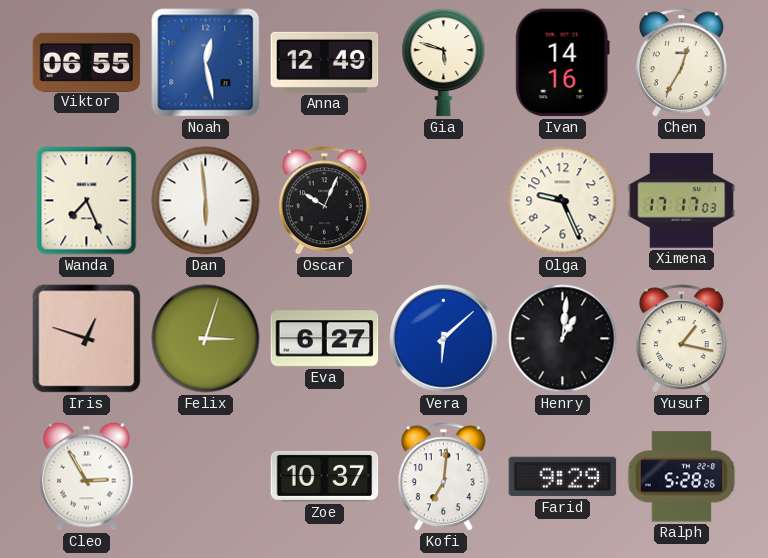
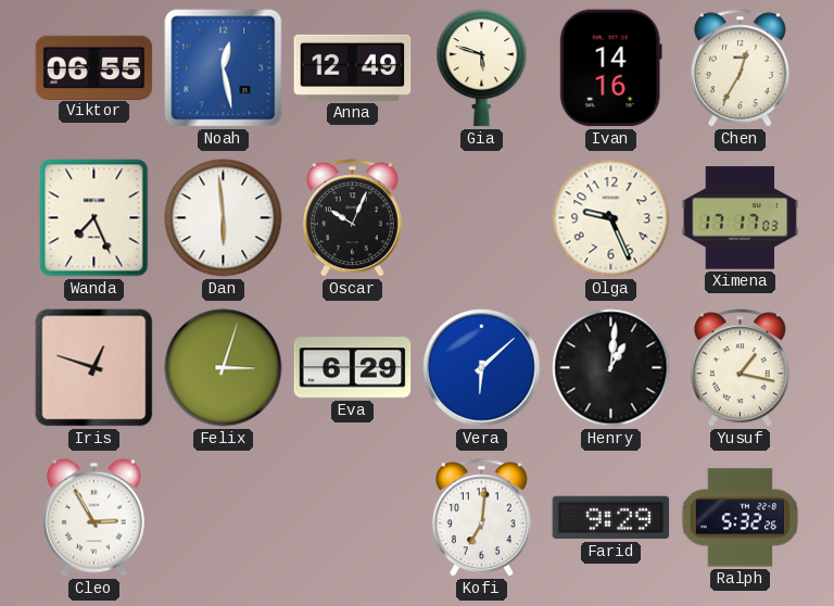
Eva: 6:27 -> 6:29
Zoe: 10:37 -> none
Ralph: 5:28 -> 5:32
